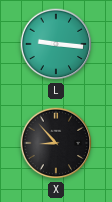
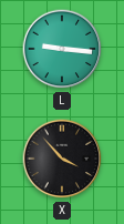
X: 8:53 -> 3:53
